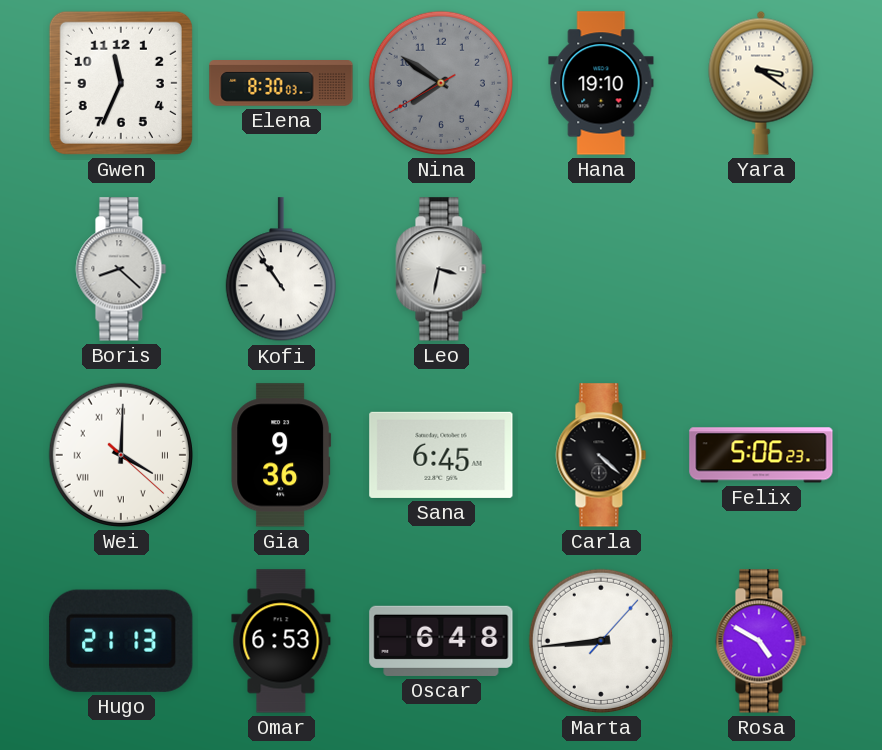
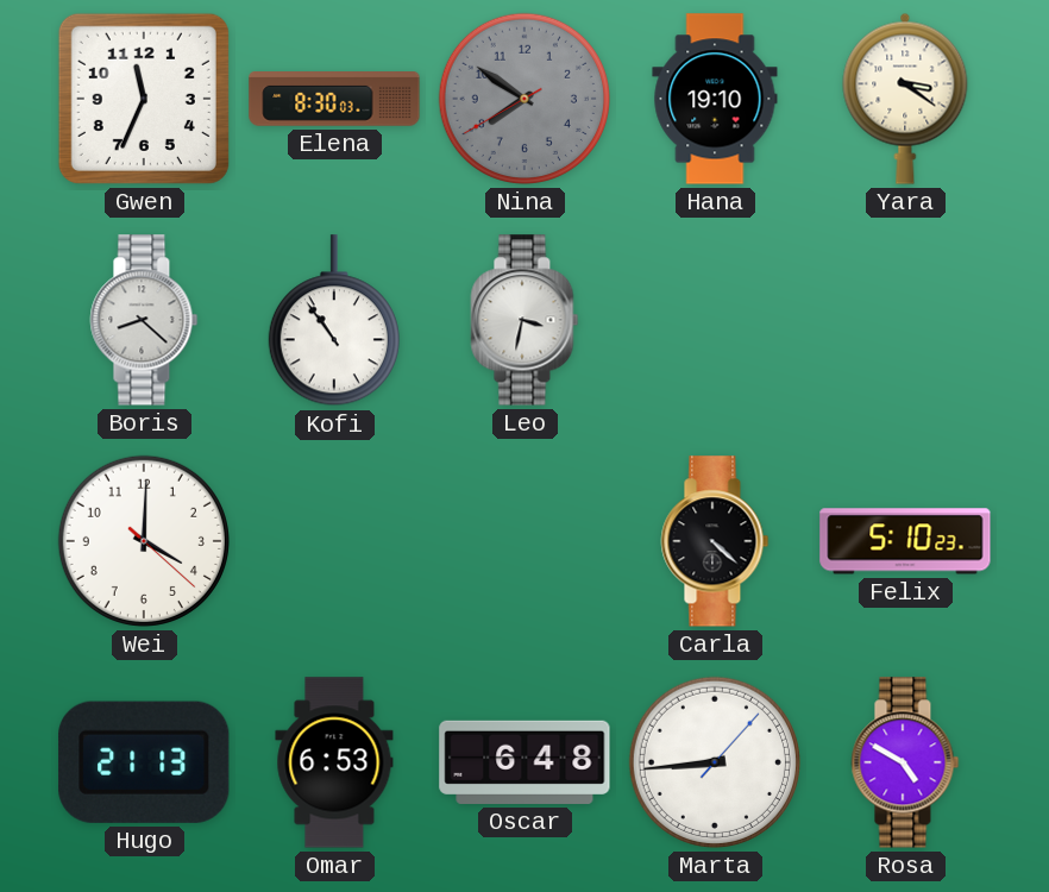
Wei numerals: Roman -> Arabic
Gia: 9:36 -> none
Sana: 6:45 -> none
Felix: 5:06 -> 5:10
